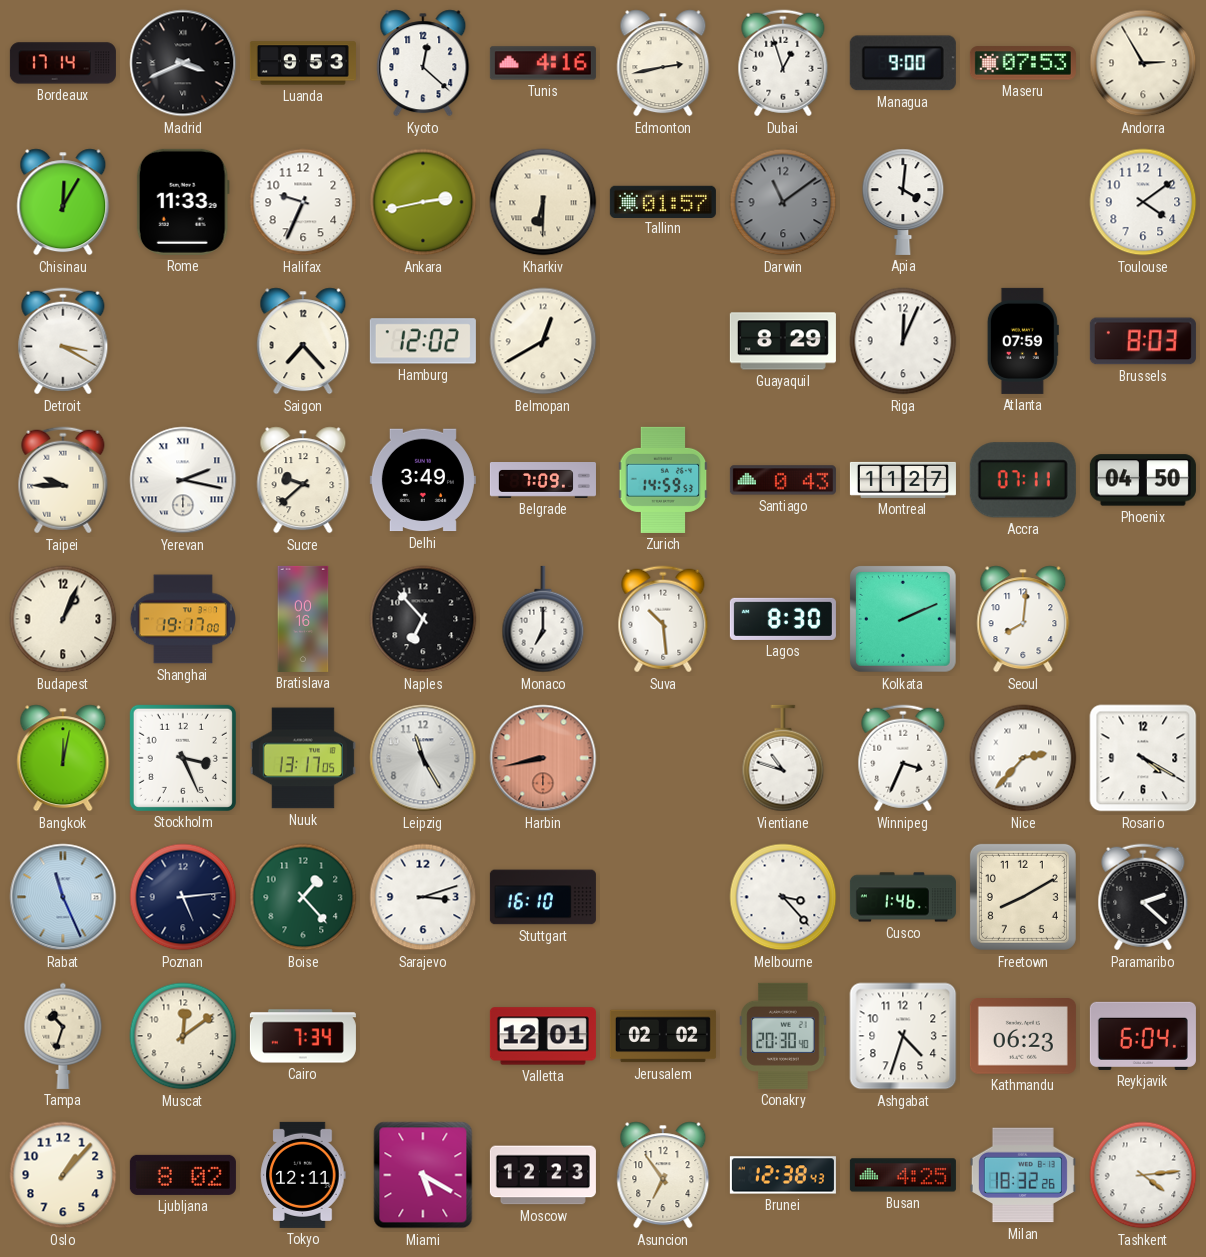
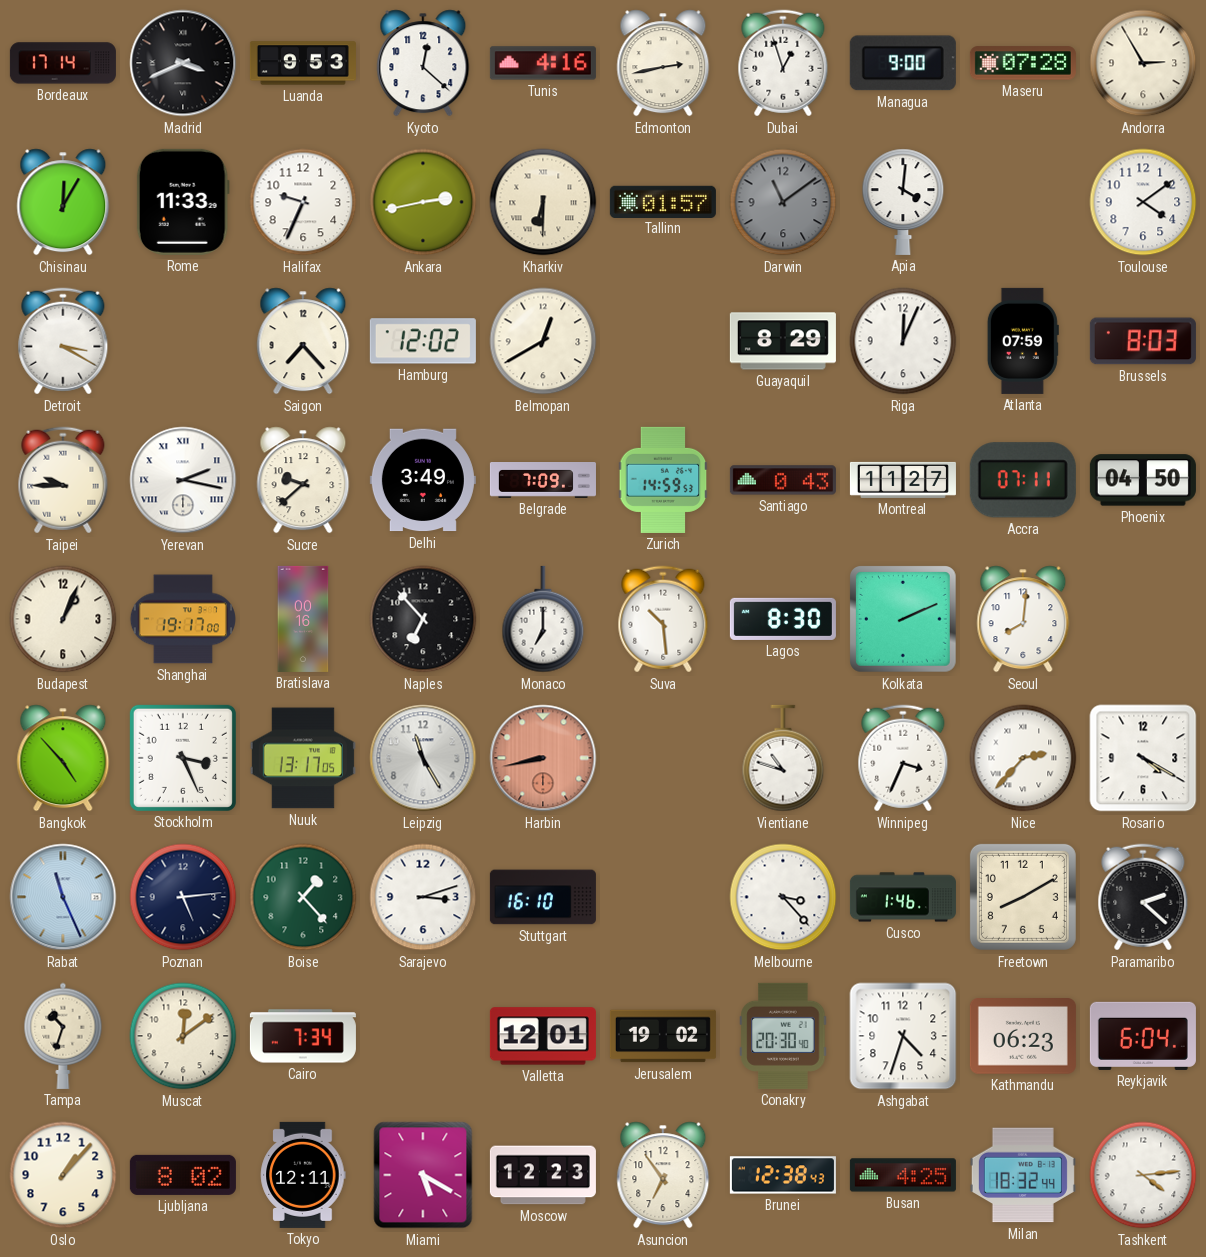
Maseru: 07:53 -> 07:28
Bangkok: 12:02 -> 4:53
Jerusalem: 02:02 -> 19:02
Milan: 18:32:26 -> 18:32:44
